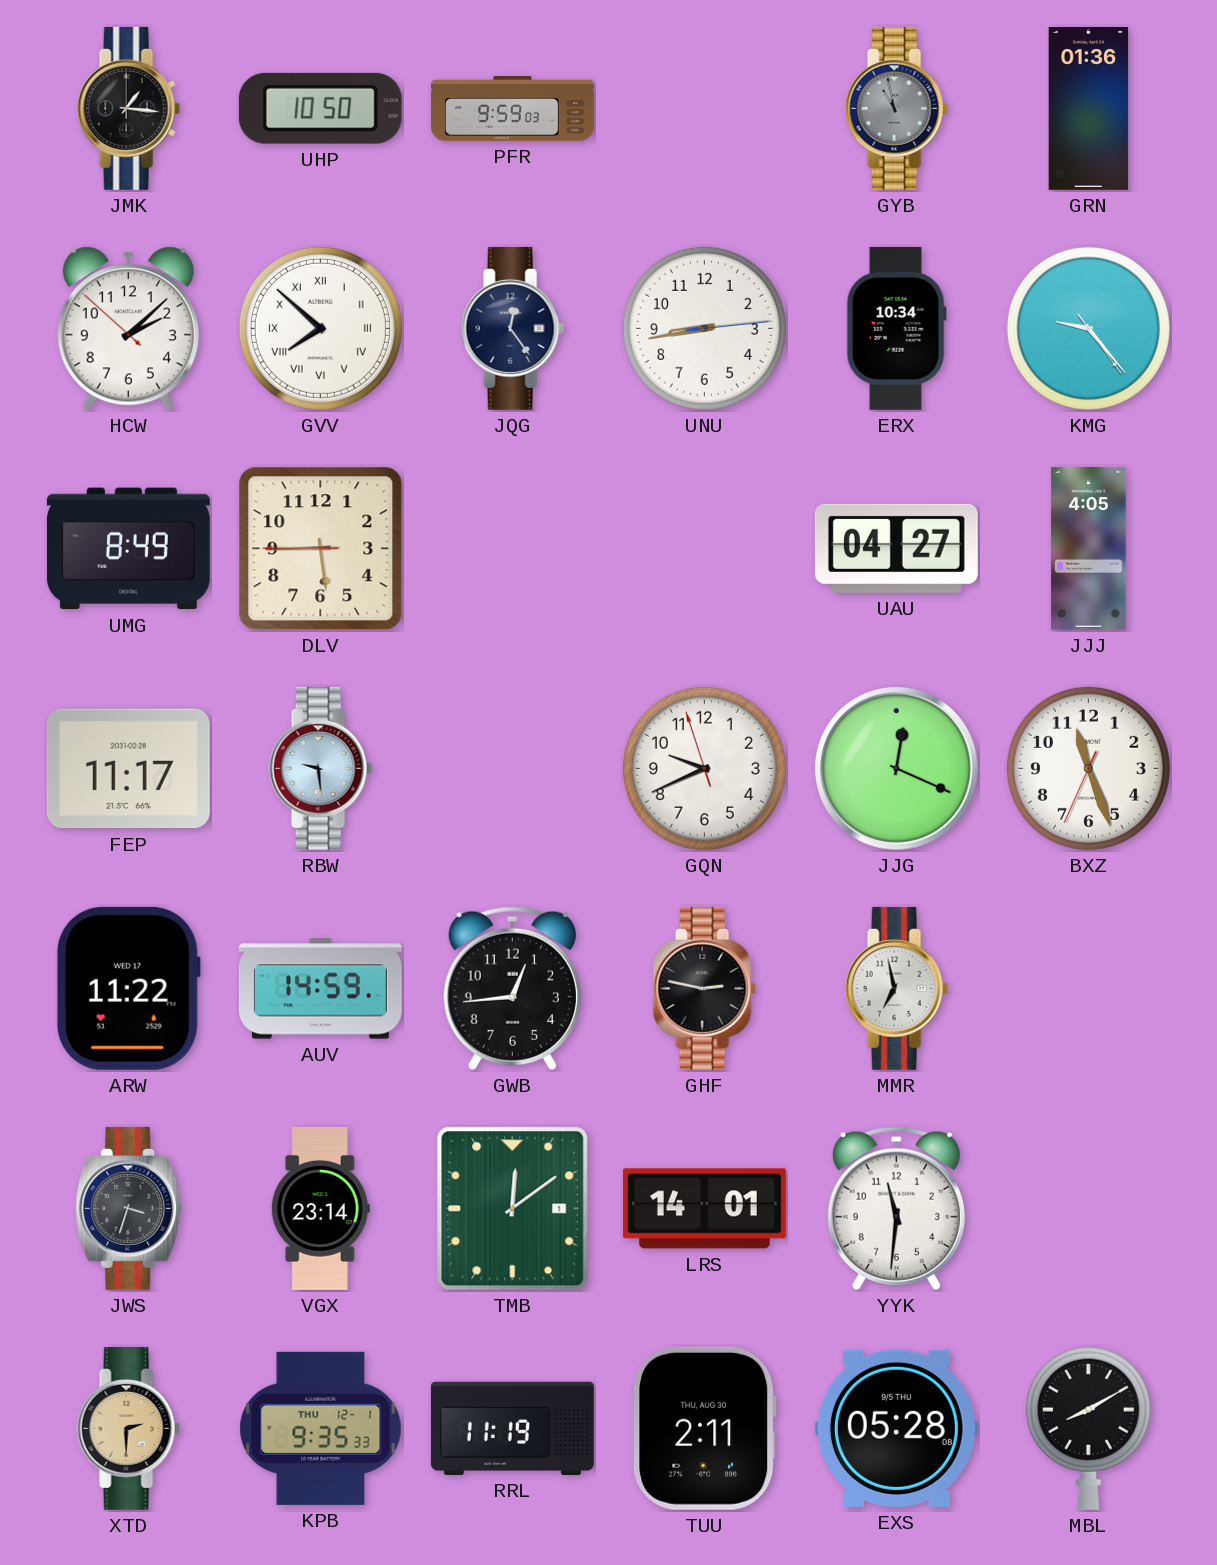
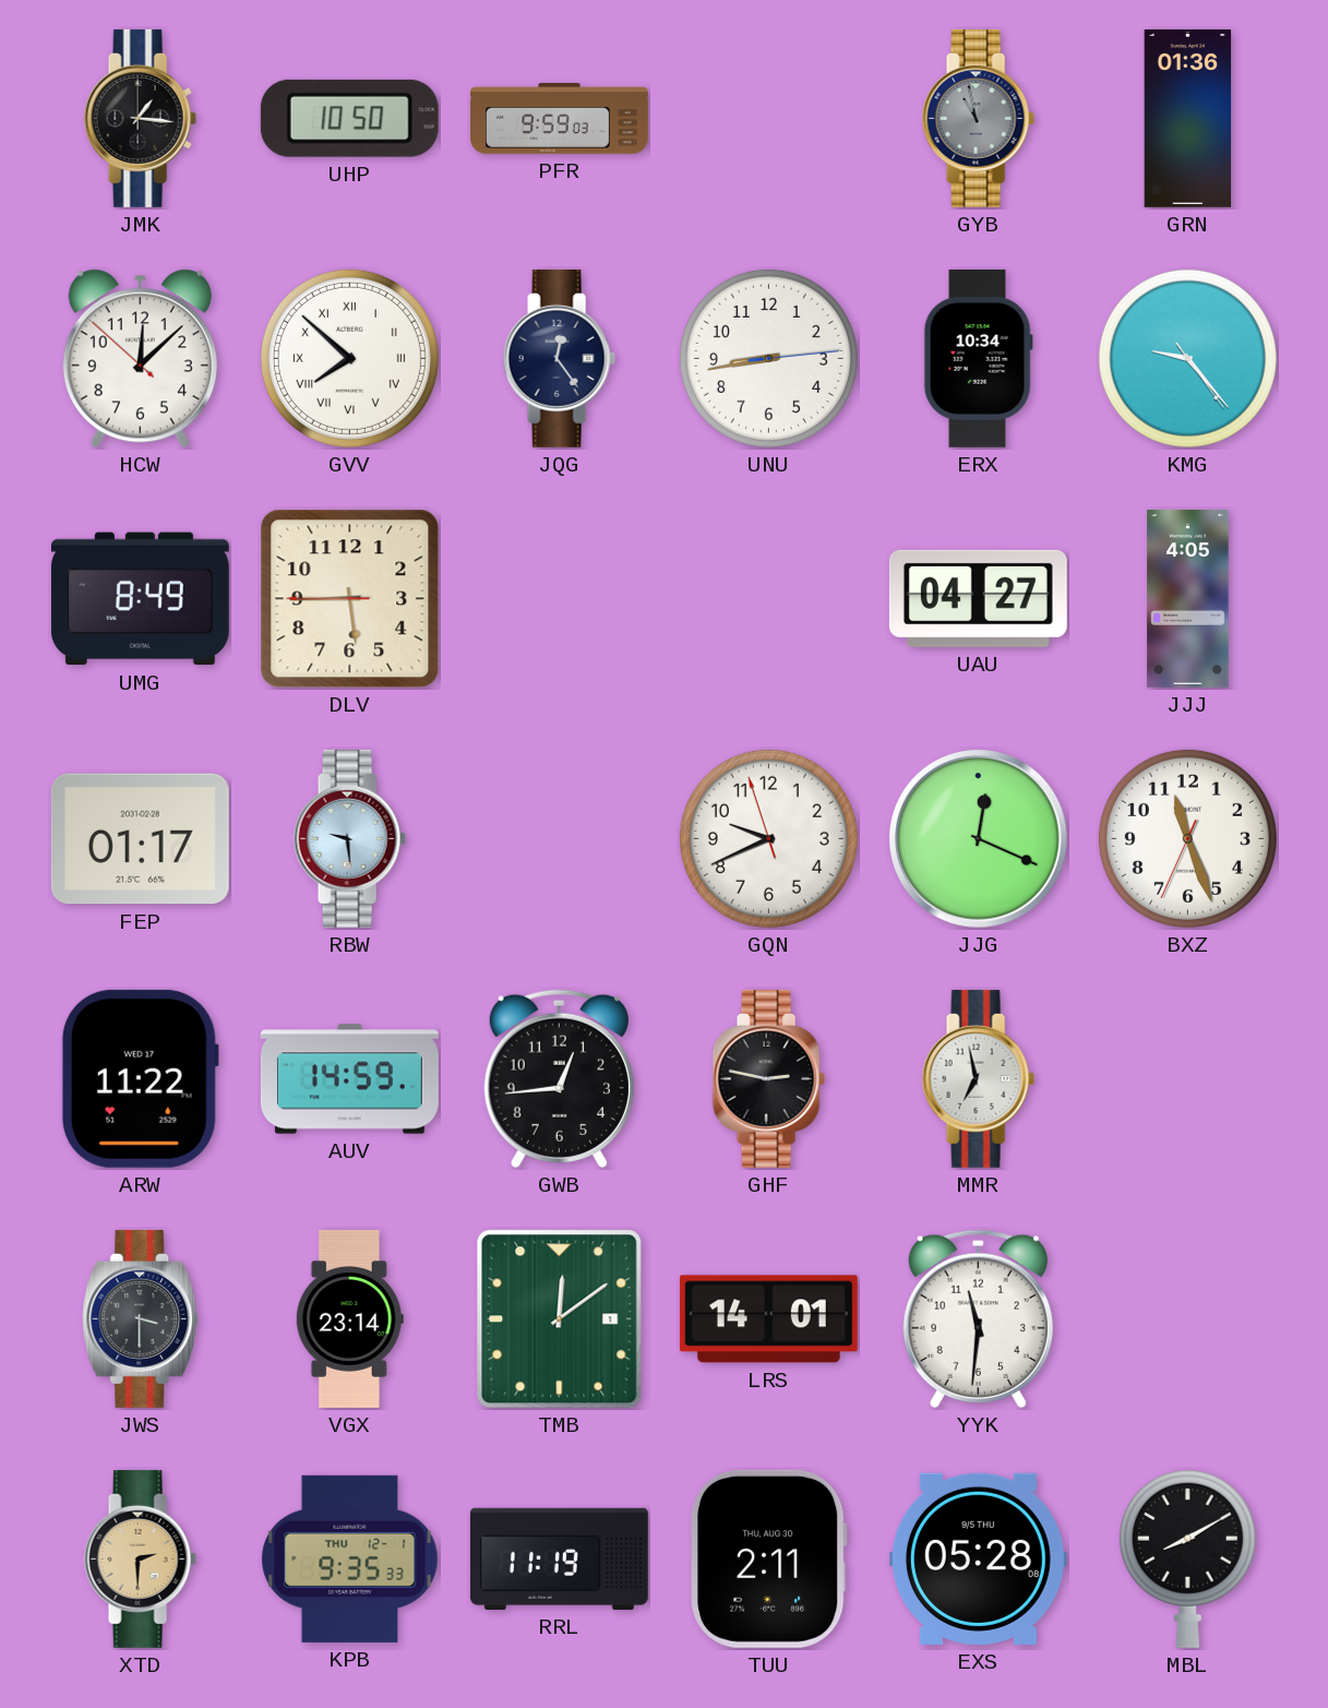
HCW: 2:07 -> 12:07
FEP: 11:17 -> 01:17
JWS: 3:33 -> 3:30
